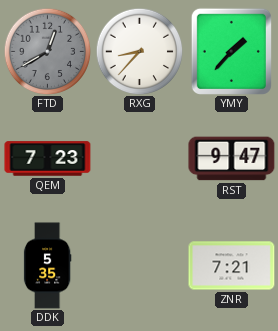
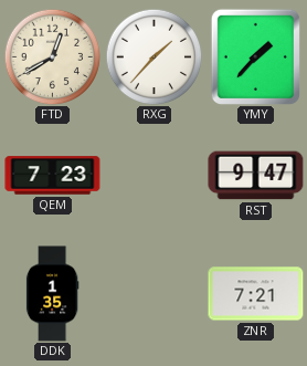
FTD dial: grey -> cream
RXG: 8:37 -> 1:37
DDK: 5:35 -> 1:35
